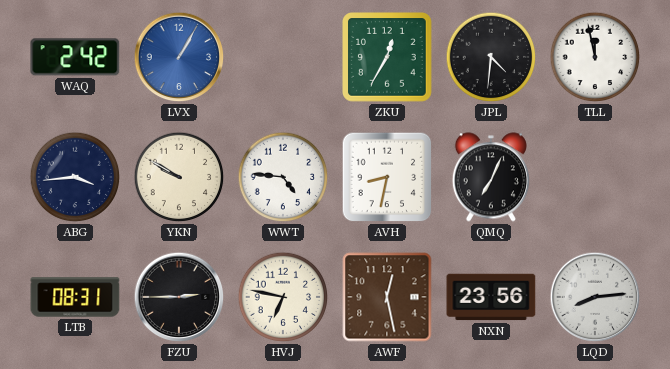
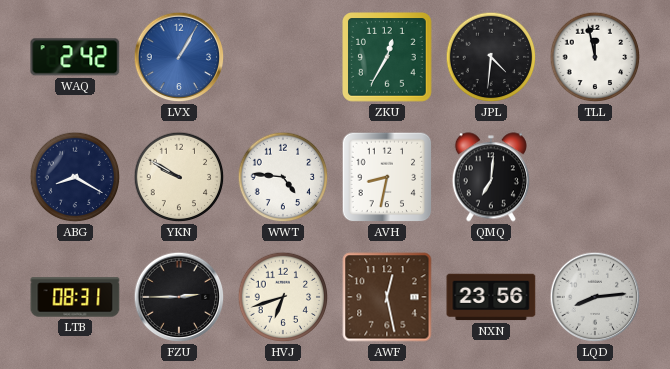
ABG: 3:44 -> 8:20
QMQ: 7:04 -> 7:01
HVJ: 6:47 -> 6:42
